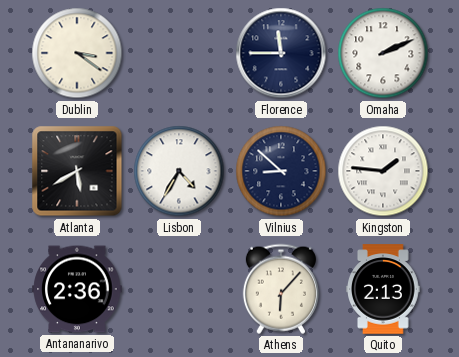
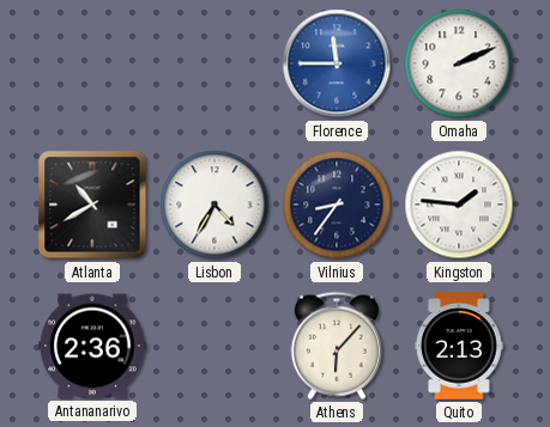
Dublin: 3:21 -> none
Florence dial: navy -> blue
Atlanta: 5:40 -> 10:40
Vilnius: 8:52 -> 8:36
